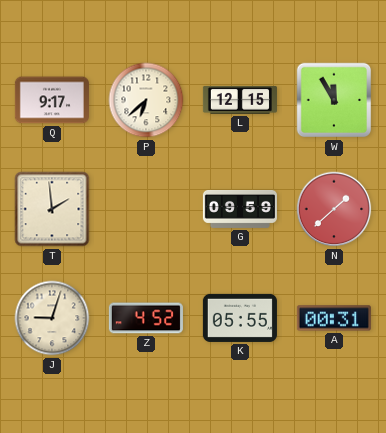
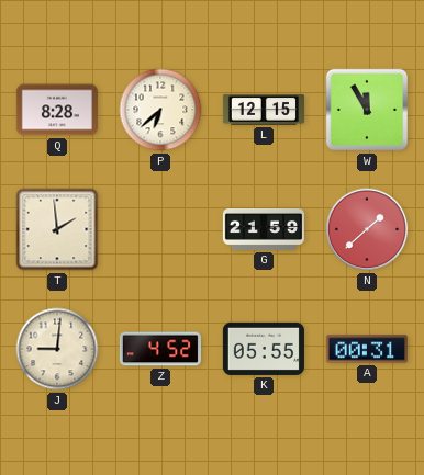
Q: 9:17 -> 8:28
G: 09:59 -> 21:59
J: 9:03 -> 9:01
